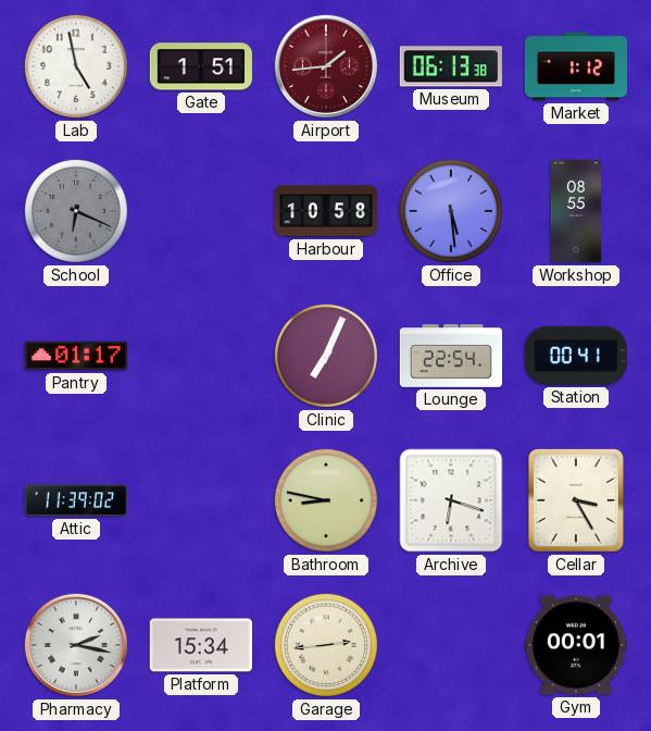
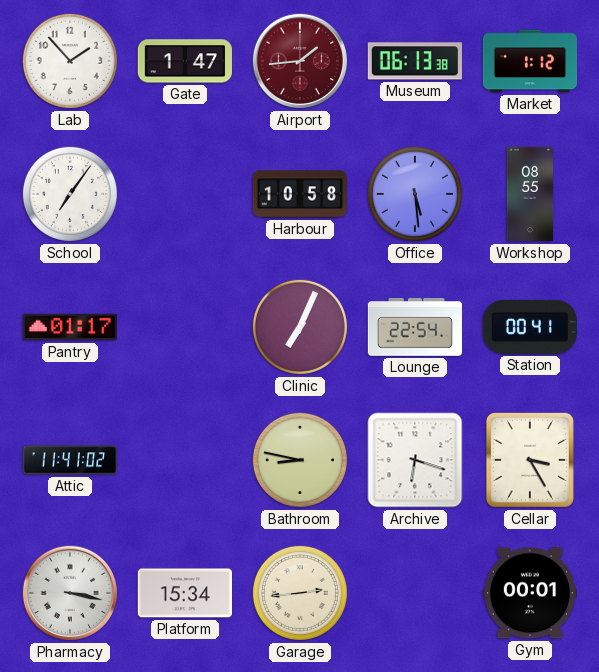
Lab: 4:58 -> 1:53
Gate: 1:51 -> 1:47
School: 6:19 -> 7:06
School dial: grey -> white
Attic: 11:39 -> 11:41
Pharmacy: 2:17 -> 3:17
